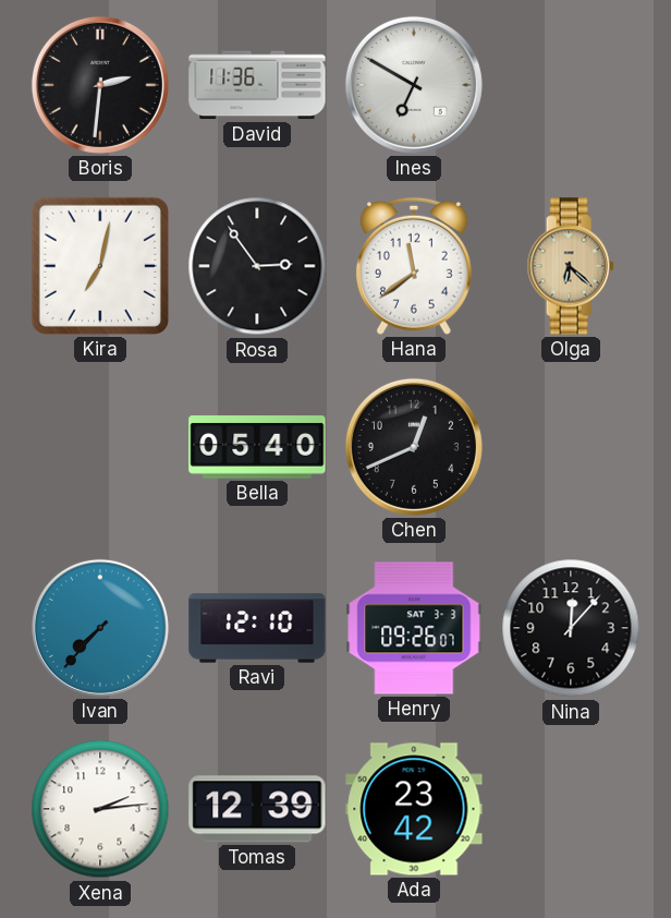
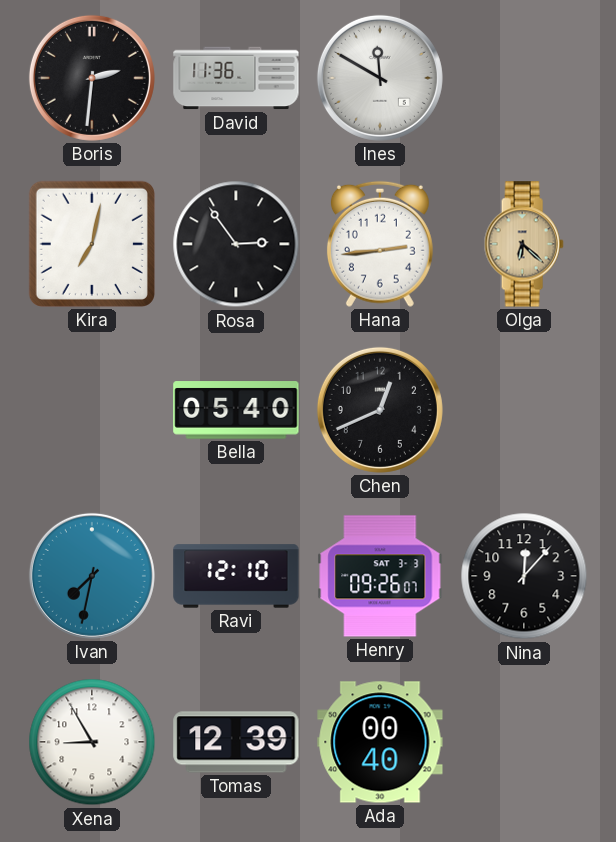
Ines: 6:50 -> 11:50
Hana: 11:39 -> 2:44
Ivan: 7:37 -> 7:32
Xena: 2:14 -> 8:55
Ada: 23:42 -> 00:40
